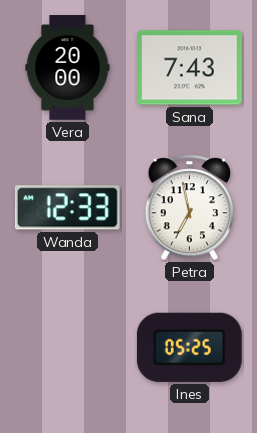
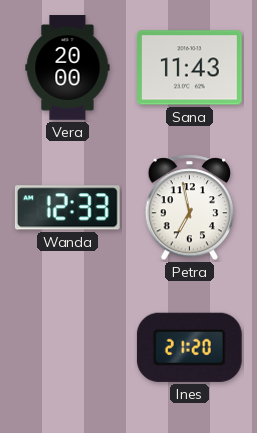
Sana: 7:43 -> 11:43
Ines: 05:25 -> 21:20
